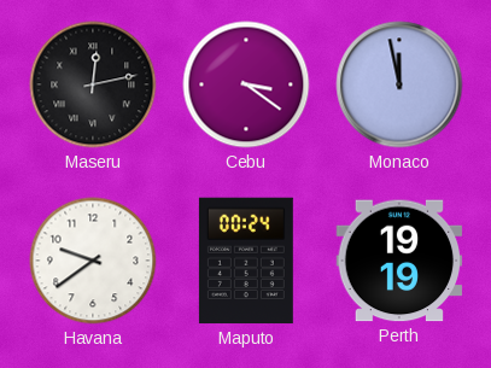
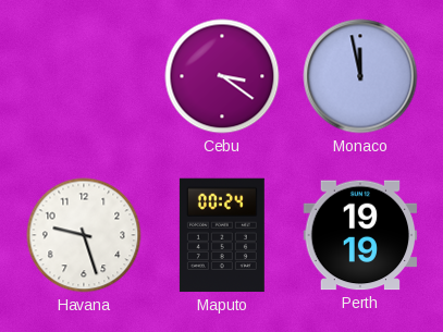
Maseru: 12:13 -> none
Havana: 9:39 -> 9:27
